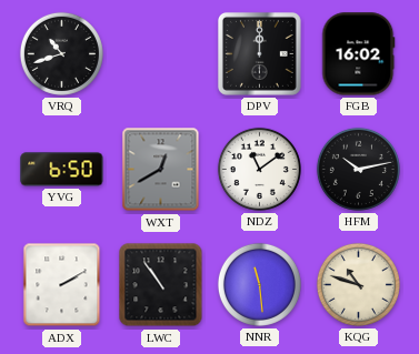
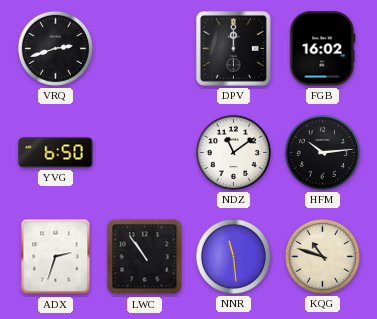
VRQ: 10:42 -> 2:42
WXT: 12:40 -> none
HFM: 10:13 -> 10:14
ADX: 2:10 -> 2:33
